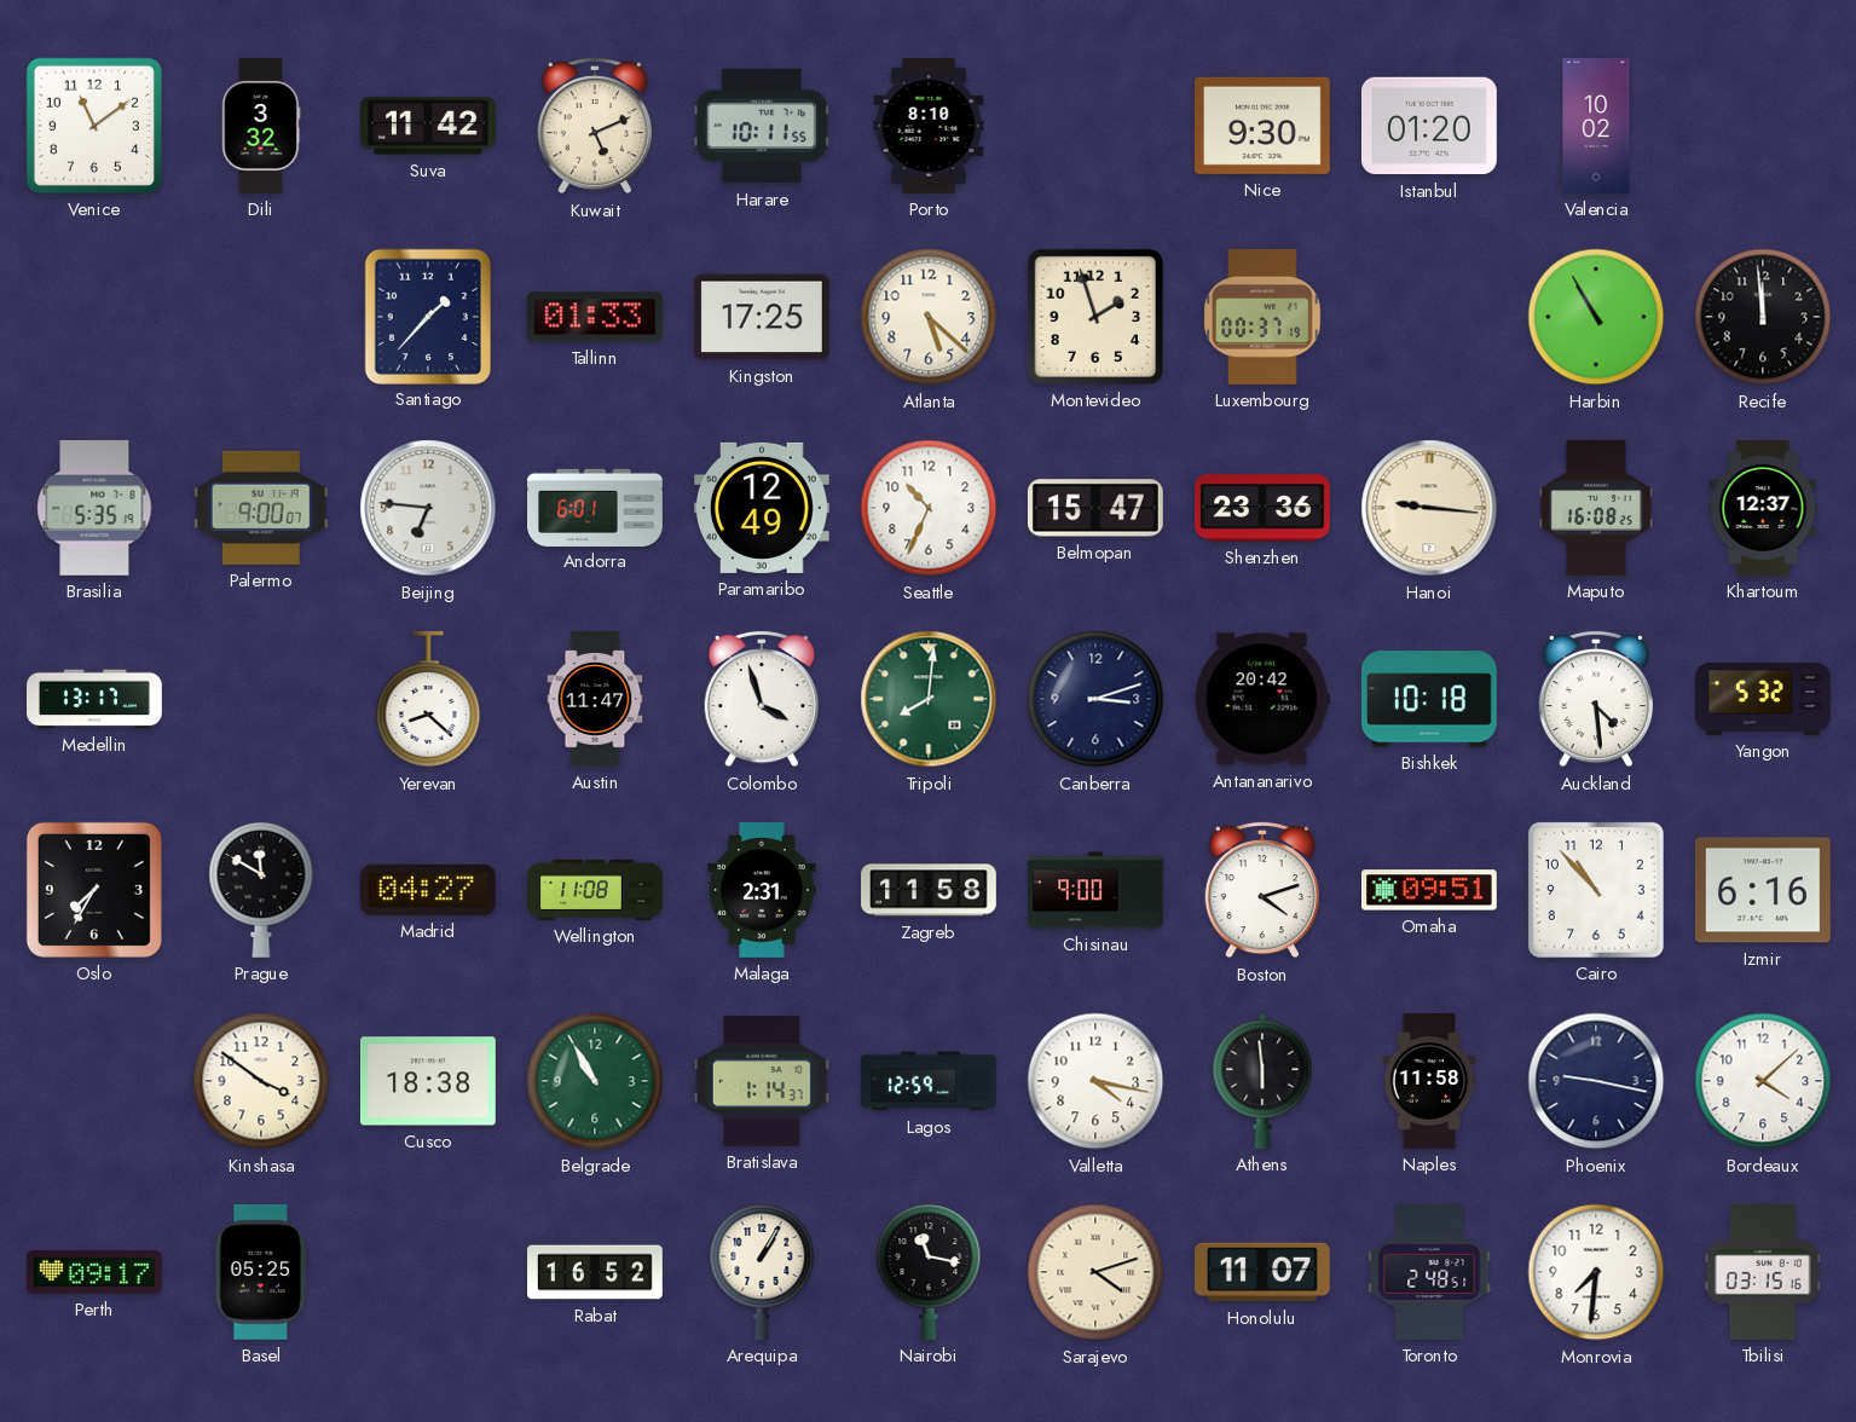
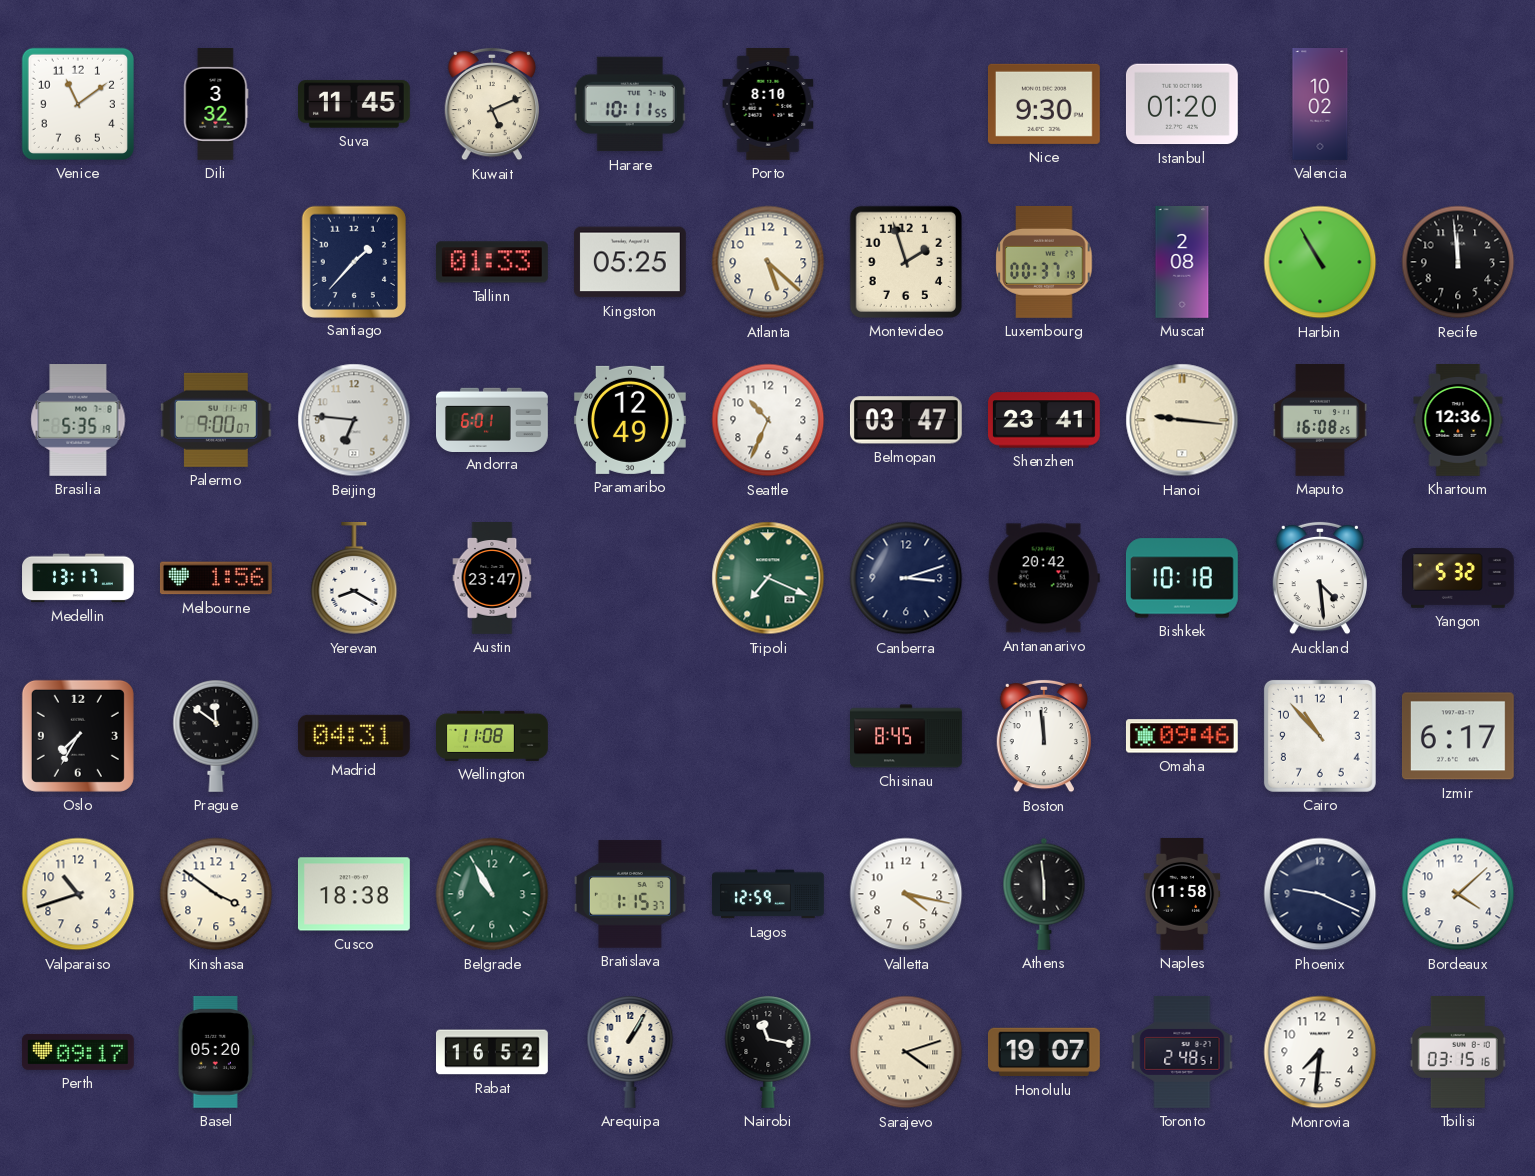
Suva: 11:42 -> 11:45
Kingston: 17:25 -> 05:25
Muscat: none -> 2:08
Belmopan: 15:47 -> 03:47
Shenzhen: 23:36 -> 23:41
Khartoum: 12:37 -> 12:36
Melbourne: none -> 1:56
Yerevan: 8:22 -> 8:20
Austin: 11:47 -> 23:47
Colombo: 3:57 -> none
Tripoli: 8:01 -> 7:19
Prague: 11:50 -> 11:51
Madrid: 04:27 -> 04:31
Malaga: 2:31 -> none
Zagreb: 11:58 -> none
Chisinau: 9:00 -> 8:45
Boston: 4:12 -> 11:59
Omaha: 09:51 -> 09:46
Izmir: 6:16 -> 6:17
Valparaiso: none -> 10:42
Bratislava: 1:14 -> 1:15
Phoenix: 9:17 -> 9:19
Basel: 05:25 -> 05:20
Honolulu: 11:07 -> 19:07
